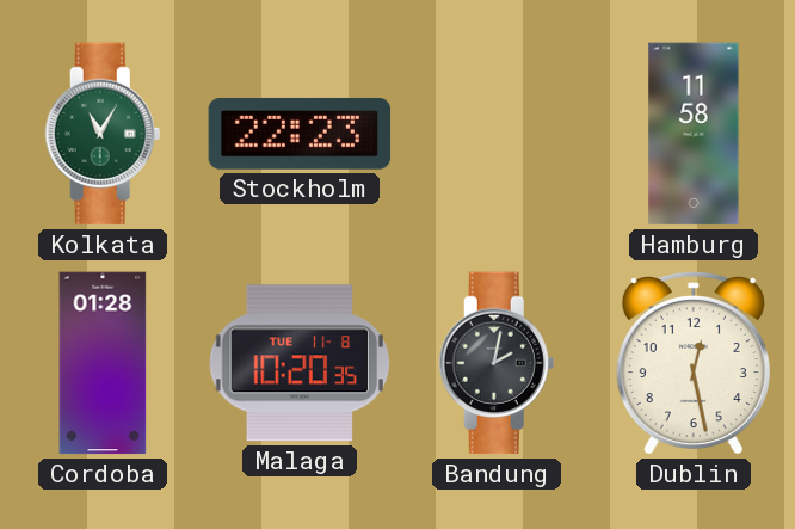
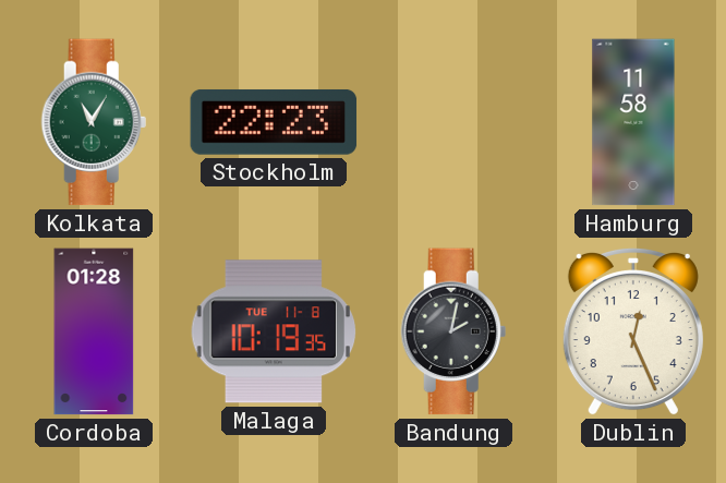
Malaga: 10:20 -> 10:19
Dublin: 12:28 -> 12:26
